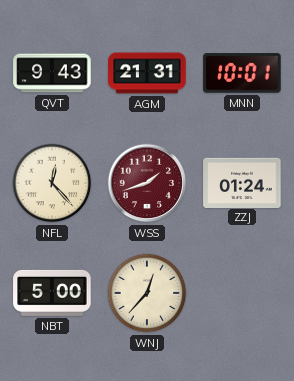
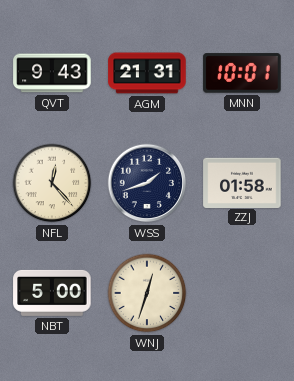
WSS dial: burgundy -> navy
ZZJ: 01:24 -> 01:58
WNJ: 12:37 -> 12:33
